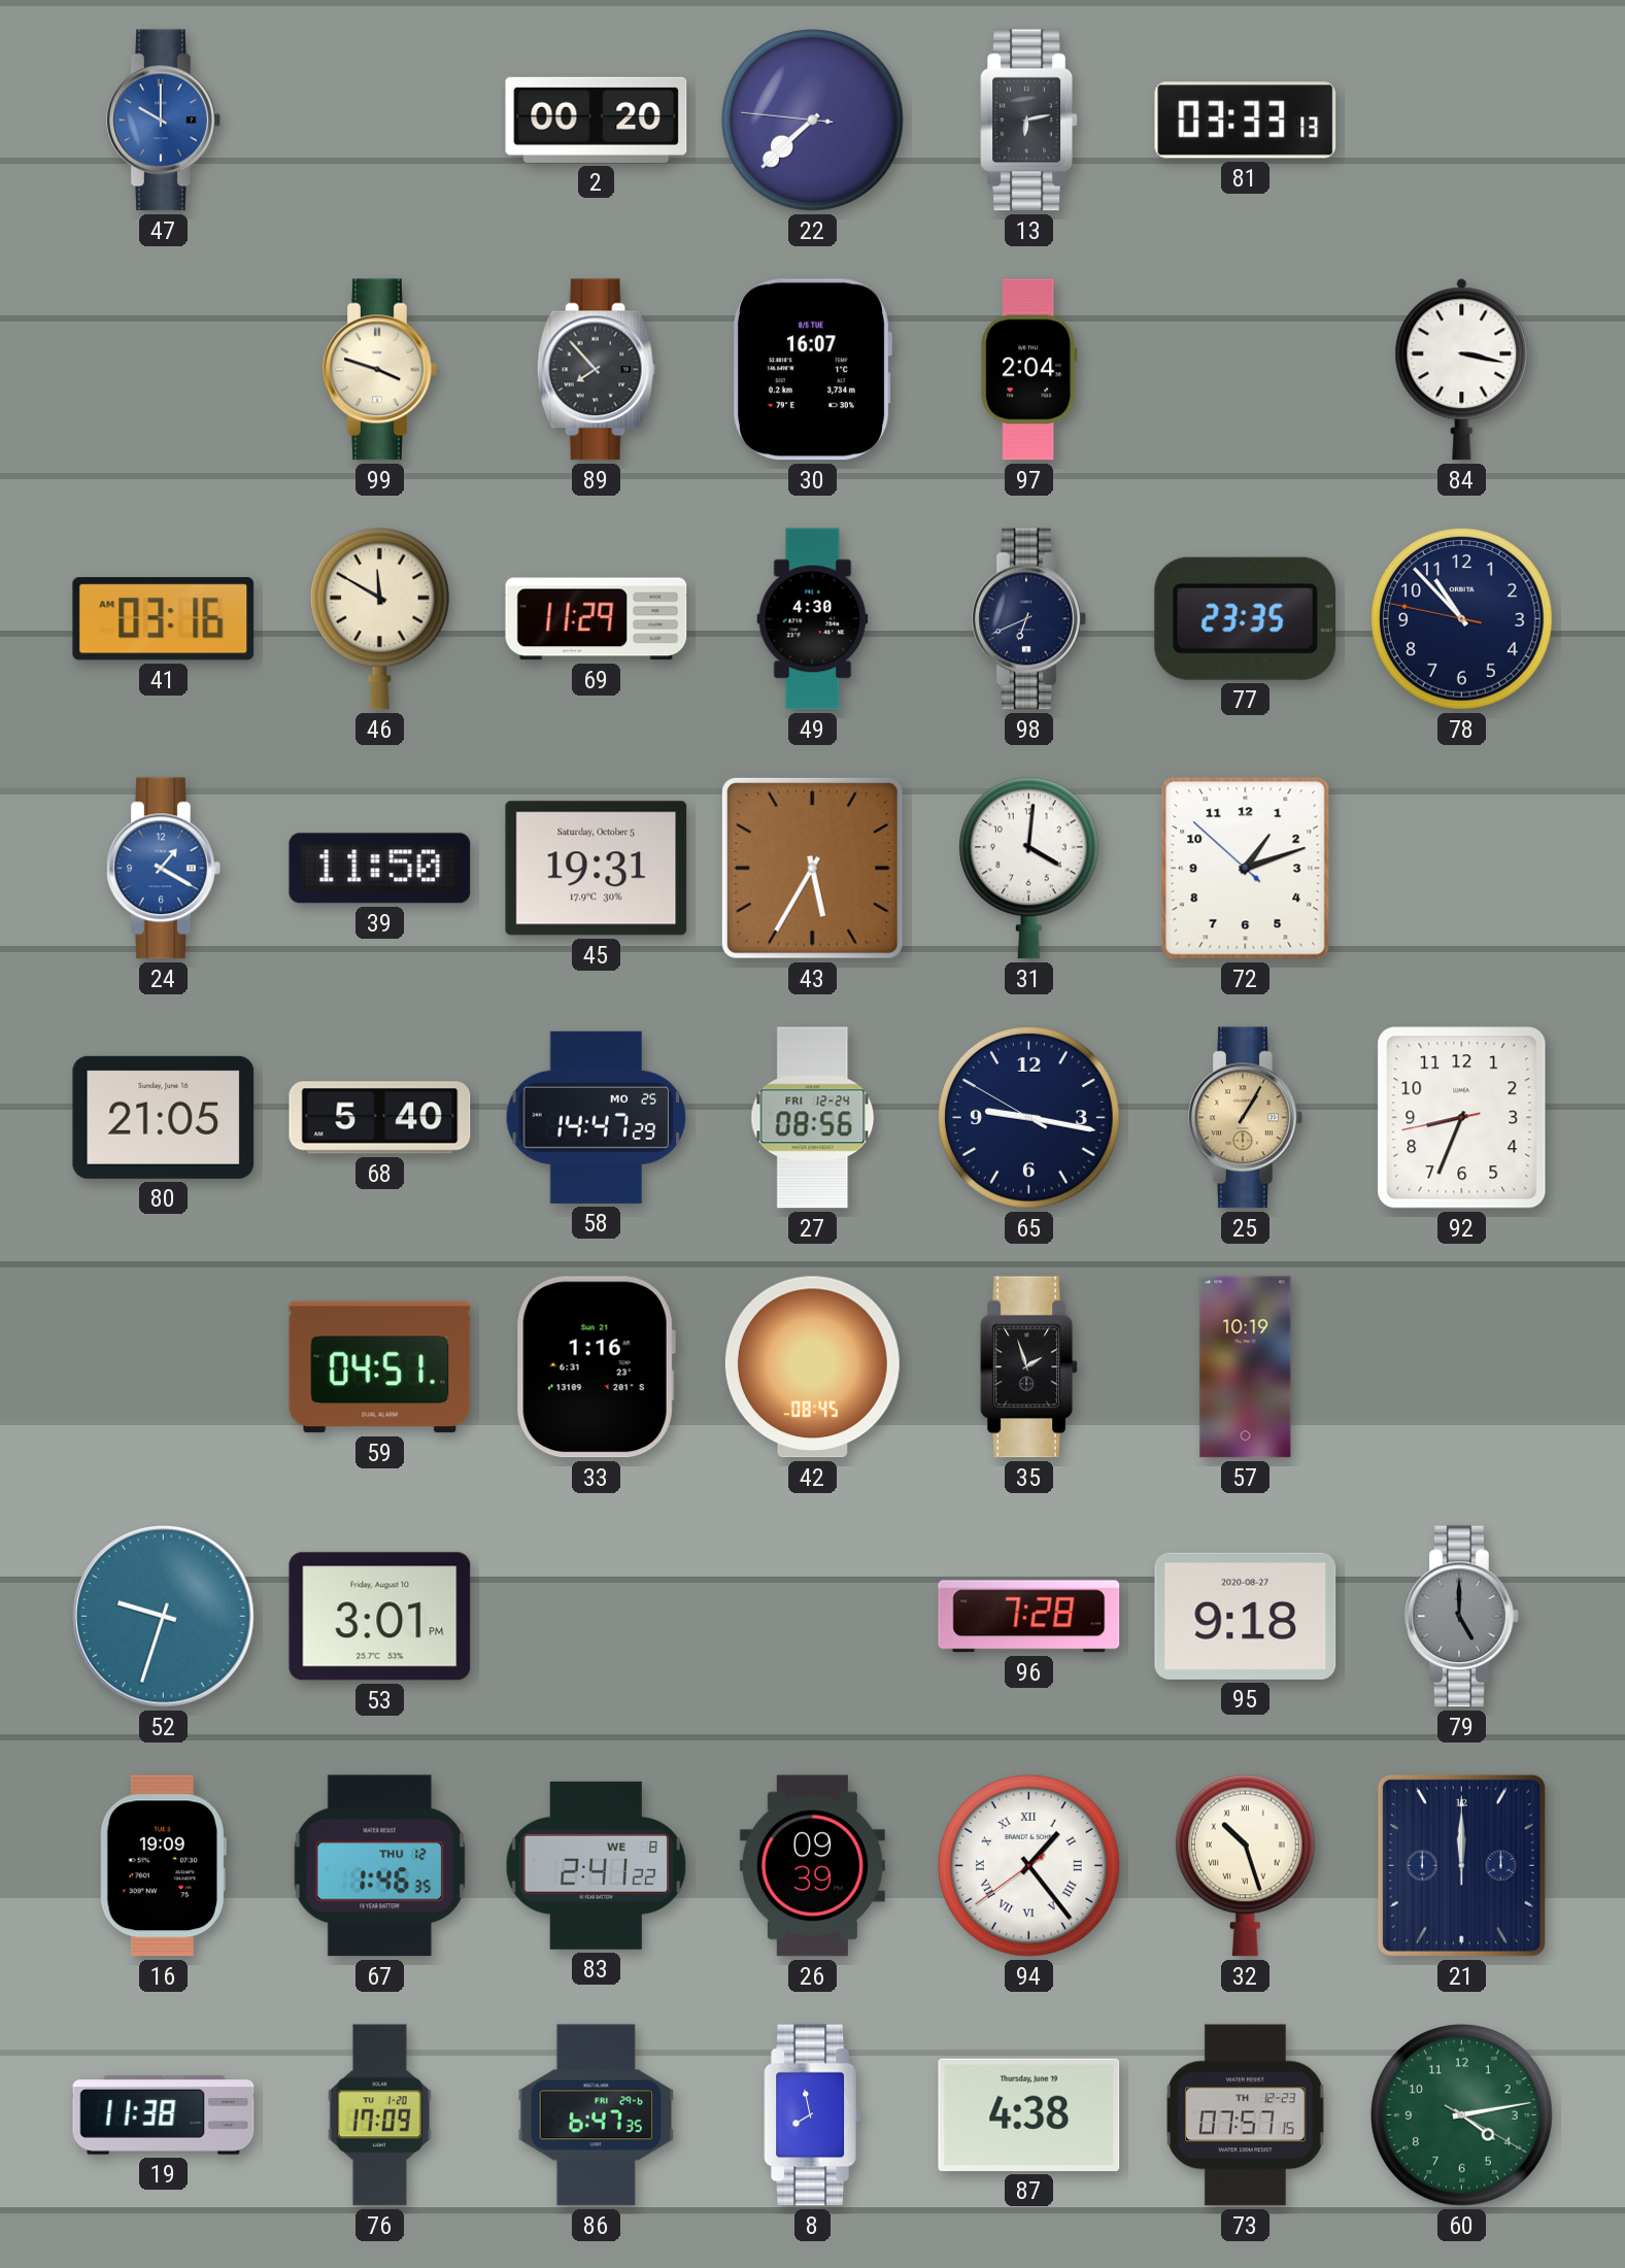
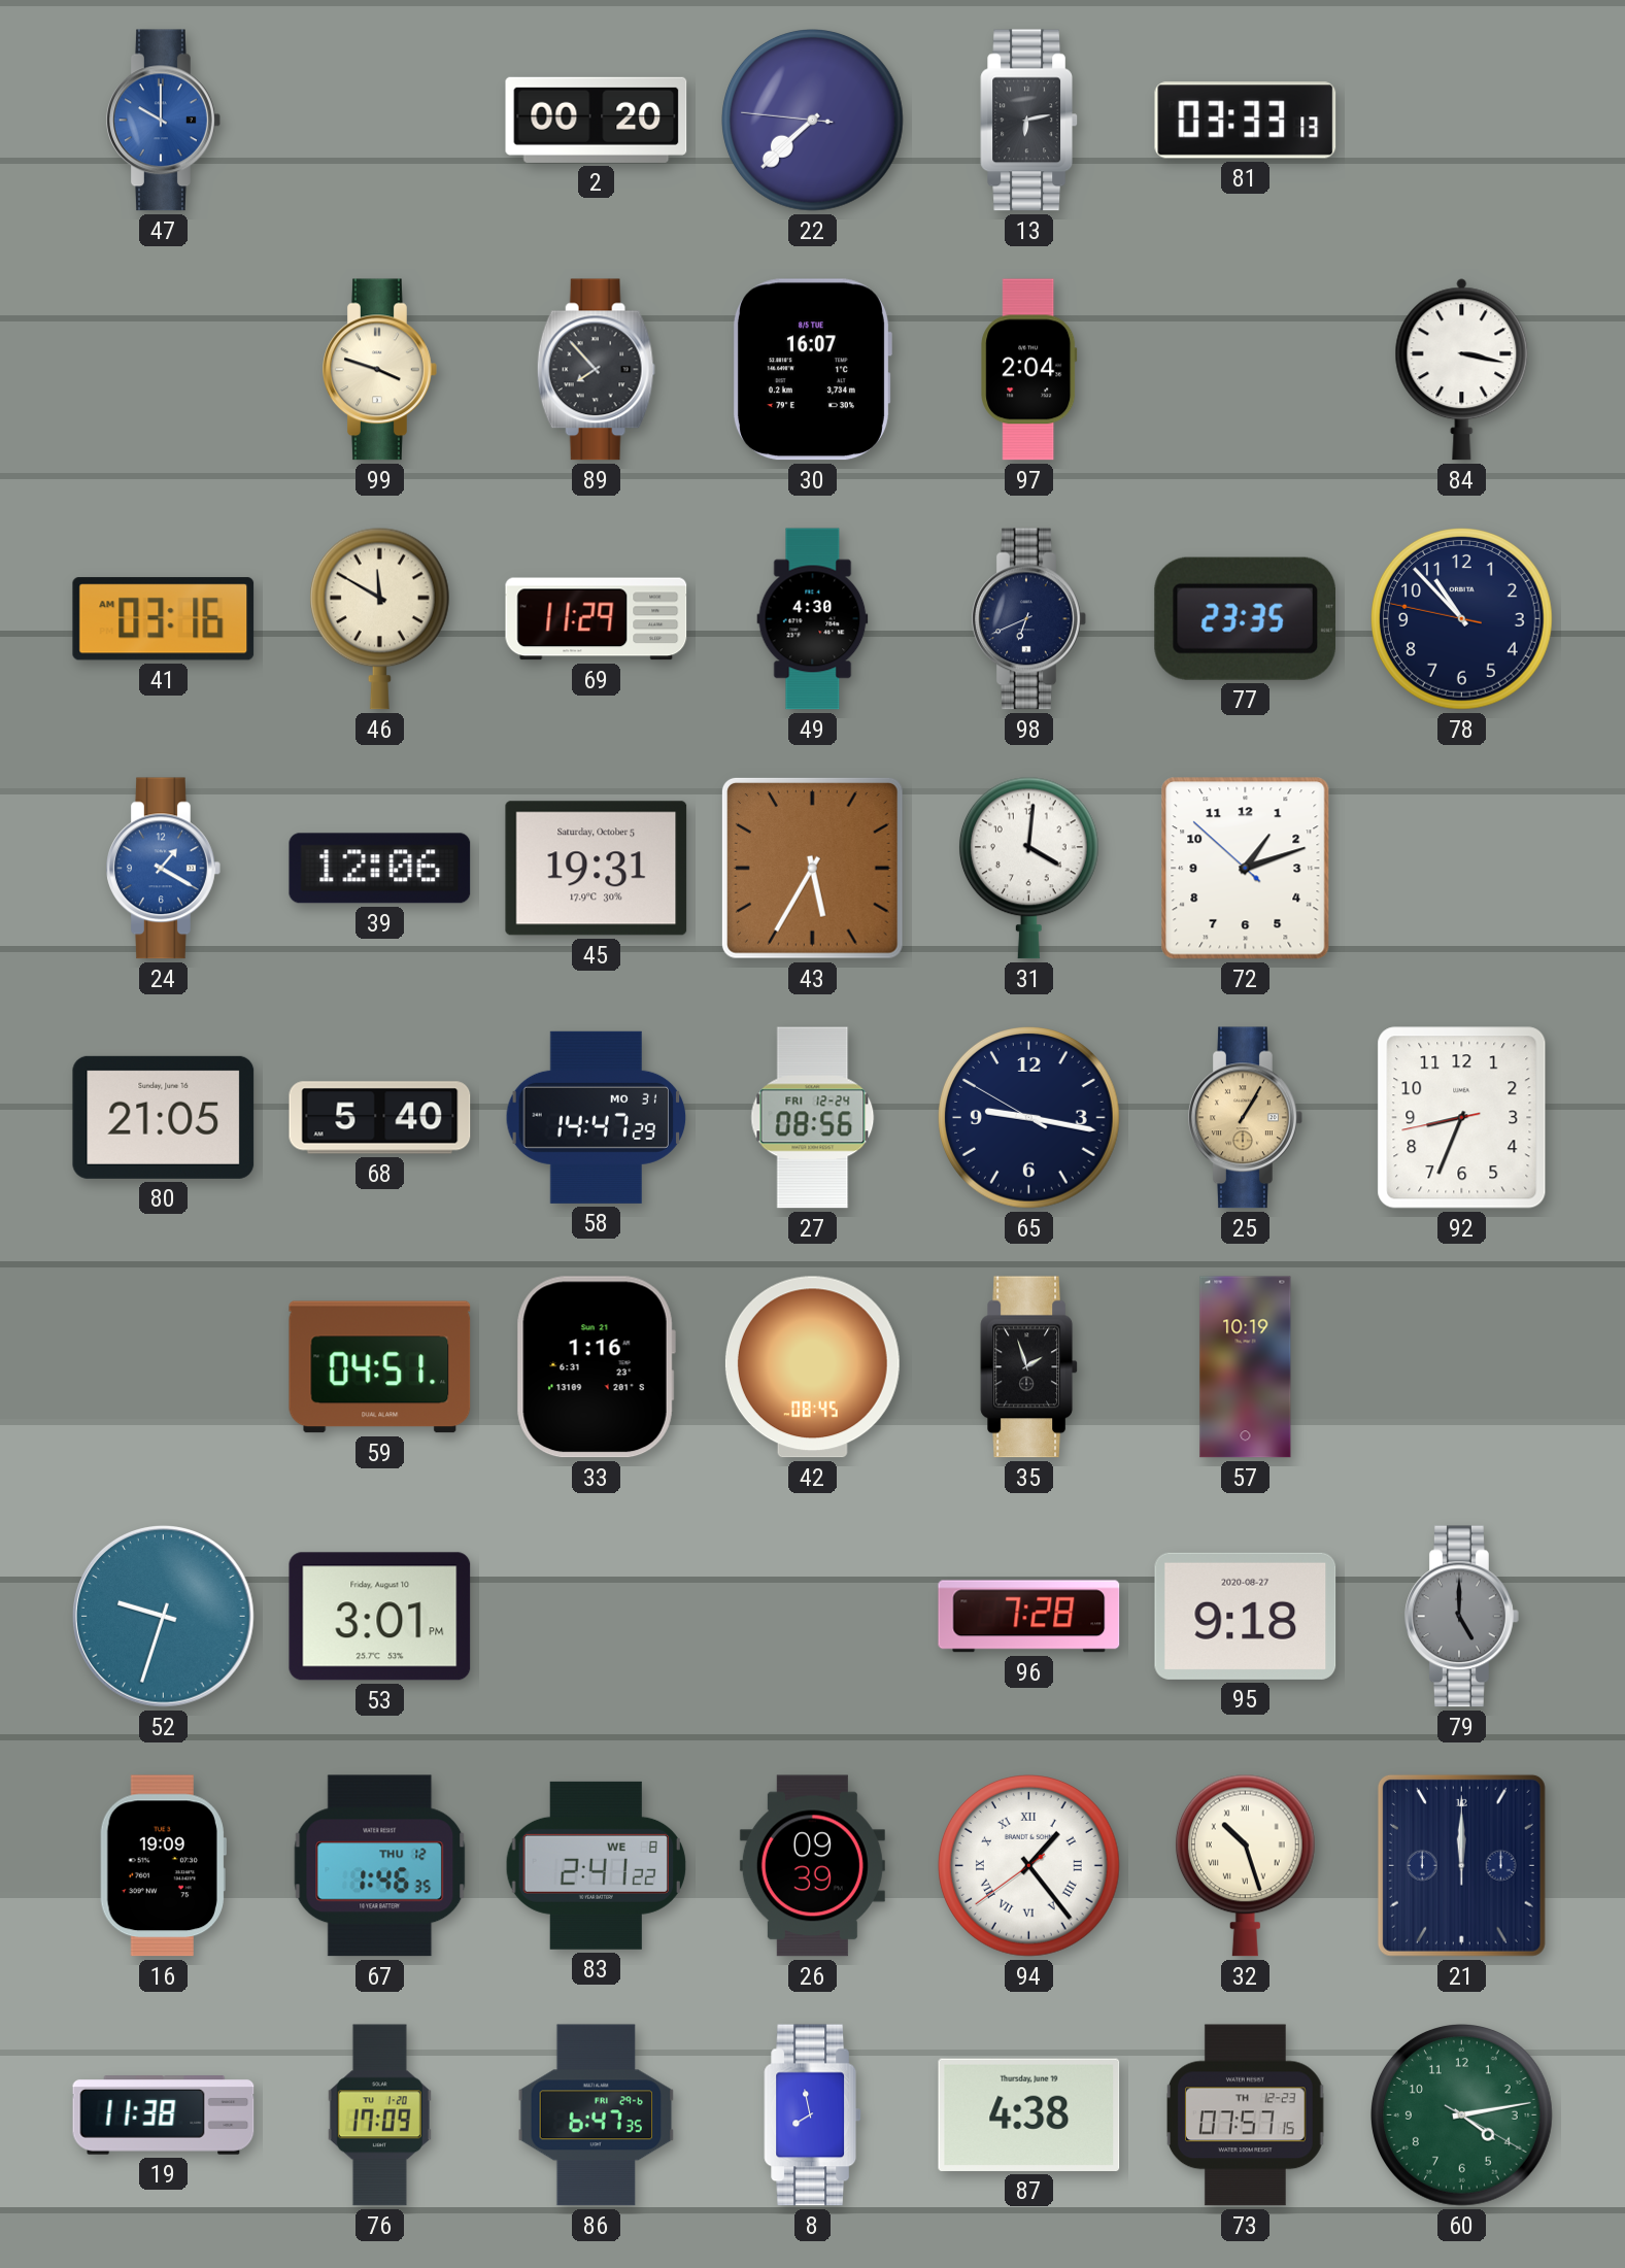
39: 11:50 -> 12:06
58 date: MO 25 -> MO 31
